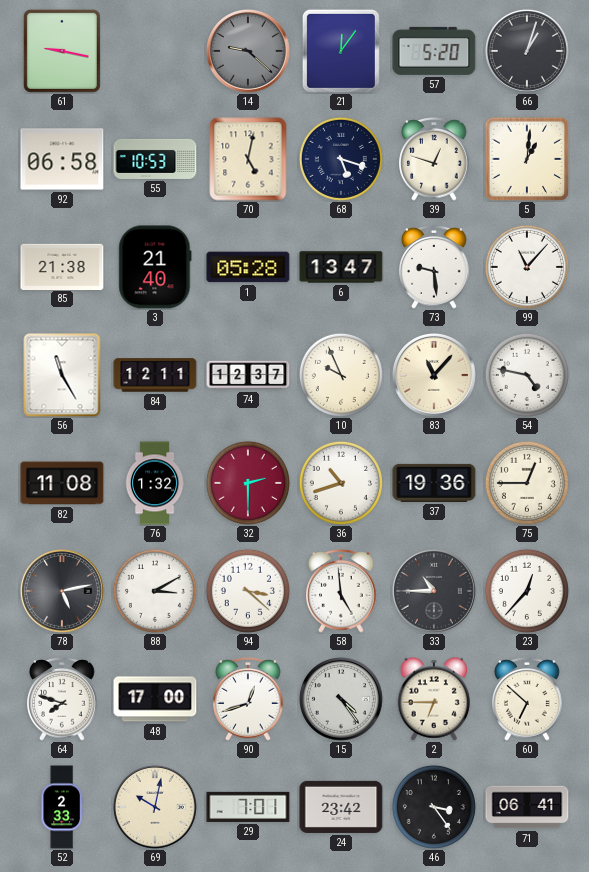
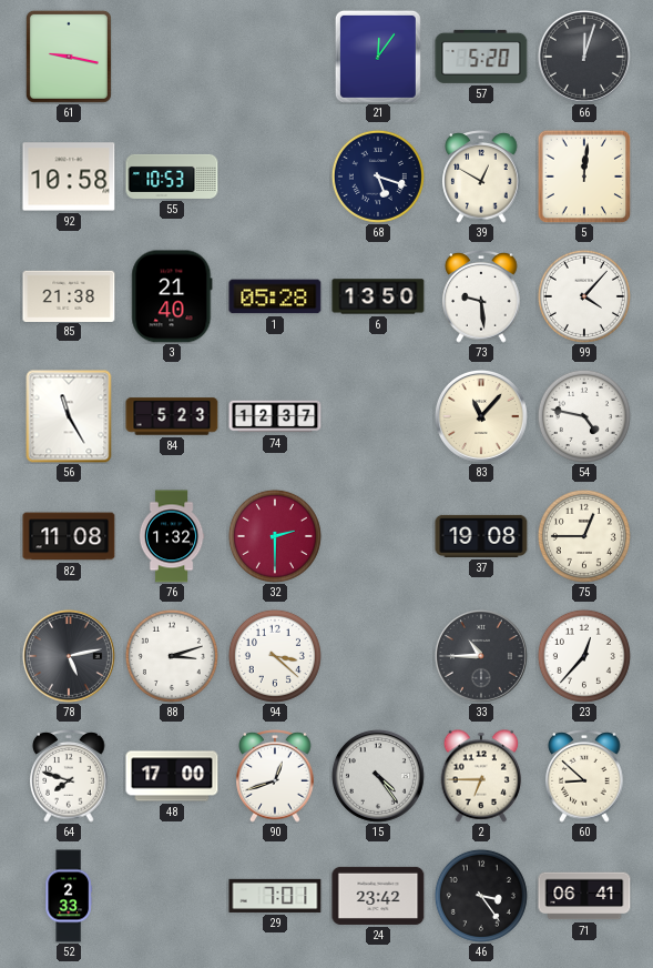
14: 9:22 -> none
66: 1:03 -> 12:03
92: 06:58 -> 10:58
70: 5:02 -> none
39: 12:48 -> 12:50
5: 1:01 -> 12:01
6: 13:47 -> 13:50
99: 11:07 -> 4:07
84: 12:11 -> 5:23
10: 9:56 -> none
36: 10:42 -> none
37: 19:36 -> 19:08
88: 3:10 -> 3:12
58: 4:59 -> none
60: 6:52 -> 8:52
69: 10:02 -> none
